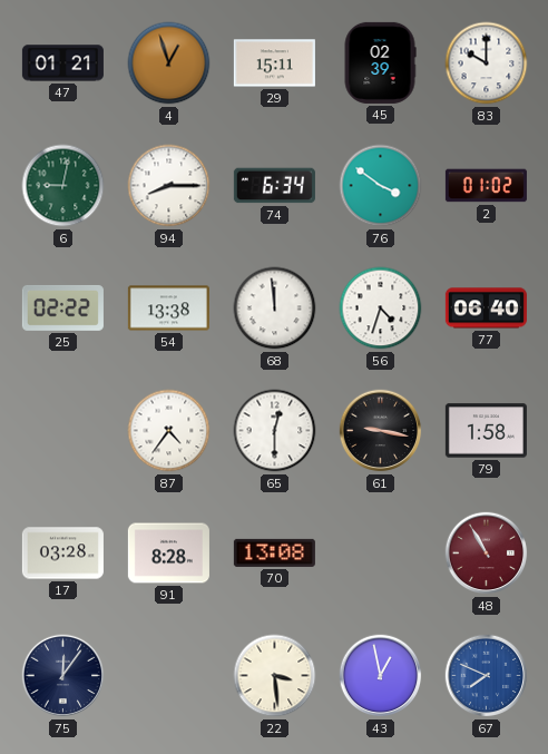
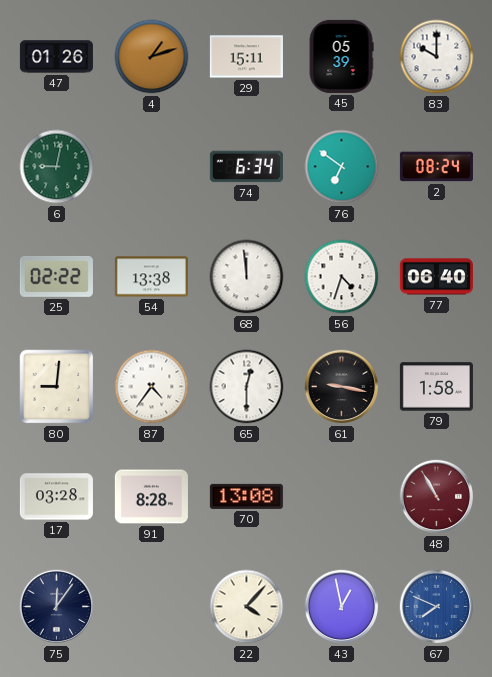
47: 01:21 -> 01:26
4: 12:57 -> 1:12
45: 02:39 -> 05:39
94: 8:15 -> none
76: 3:51 -> 6:51
2: 01:02 -> 08:24
80: none -> 9:01
22: 3:29 -> 4:07
